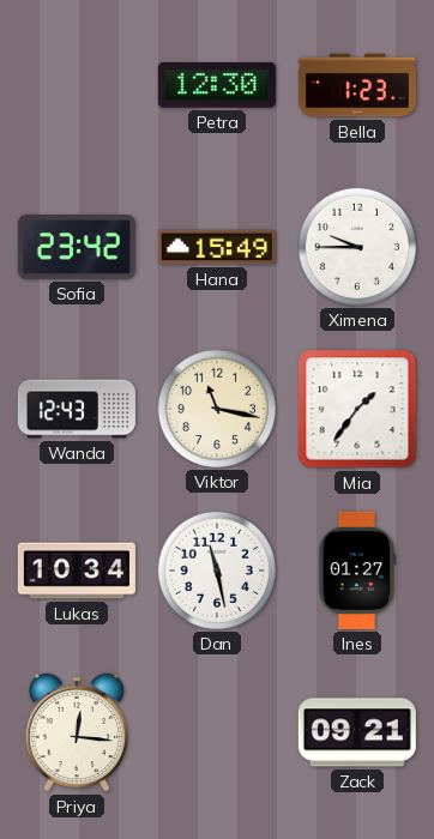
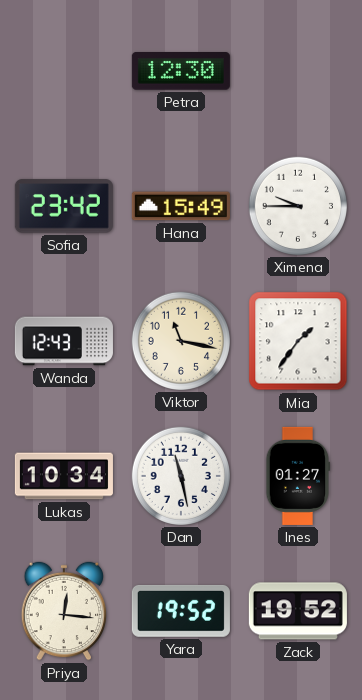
Bella: 1:23 -> none
Yara: none -> 19:52
Zack: 09:21 -> 19:52
